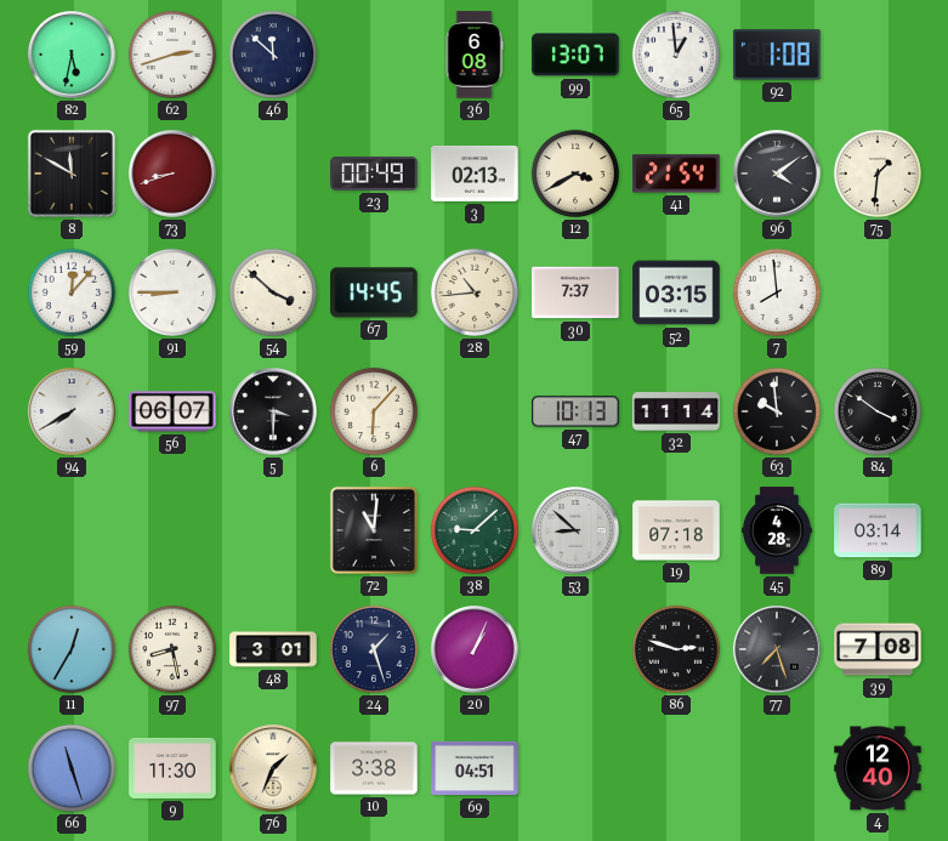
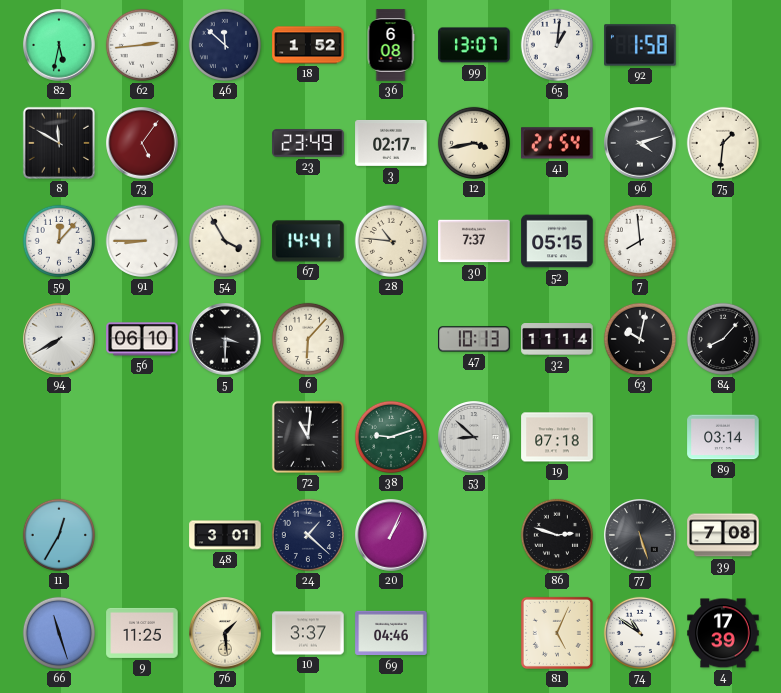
62: 2:42 -> 2:44
18: none -> 1:52
65: 12:59 -> 1:01
92: 1:08 -> 1:58
73: 8:42 -> 5:06
23: 00:49 -> 23:49
3: 02:13 -> 02:17
12: 3:40 -> 3:43
96: 4:09 -> 4:12
54: 3:52 -> 3:55
67: 14:45 -> 14:41
28: 10:44 -> 10:46
52: 03:15 -> 05:15
56: 06:07 -> 06:10
63: 9:59 -> 10:02
84: 3:51 -> 8:07
38: 9:08 -> 9:12
45: 4:28 -> none
97: 8:28 -> none
24: 1:27 -> 1:22
77: 7:27 -> 5:27
9: 11:30 -> 11:25
76: 1:34 -> 1:29
10: 3:38 -> 3:37
69: 04:51 -> 04:46
81: none -> 5:04
74: none -> 10:51
4: 12:40 -> 17:39
